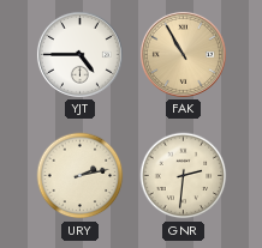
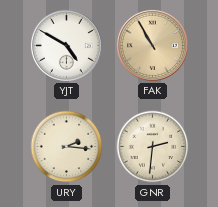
YJT: 4:45 -> 4:50
URY: 2:13 -> 2:16
